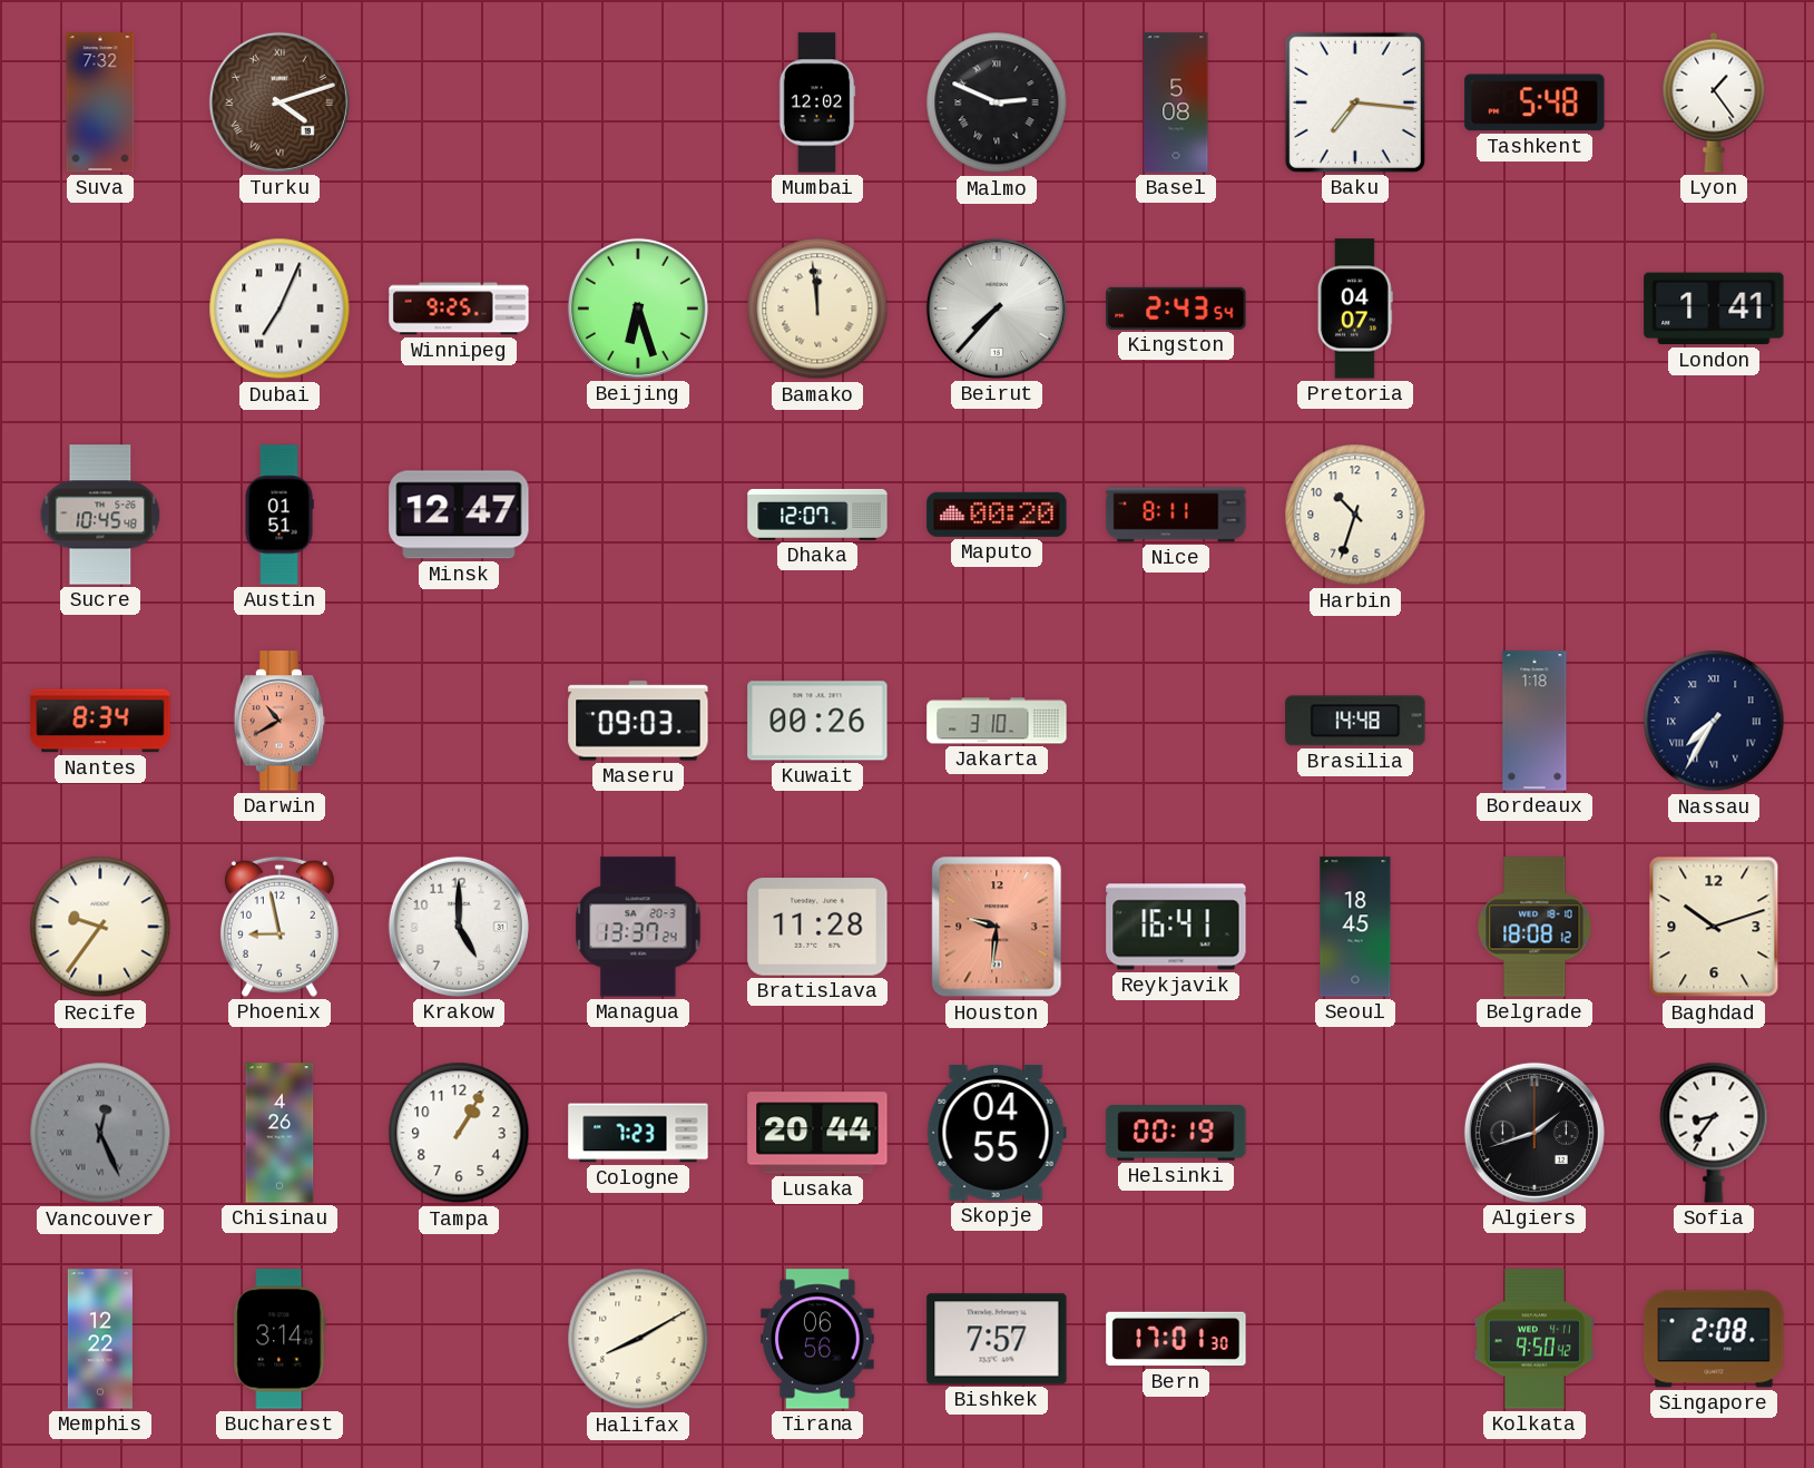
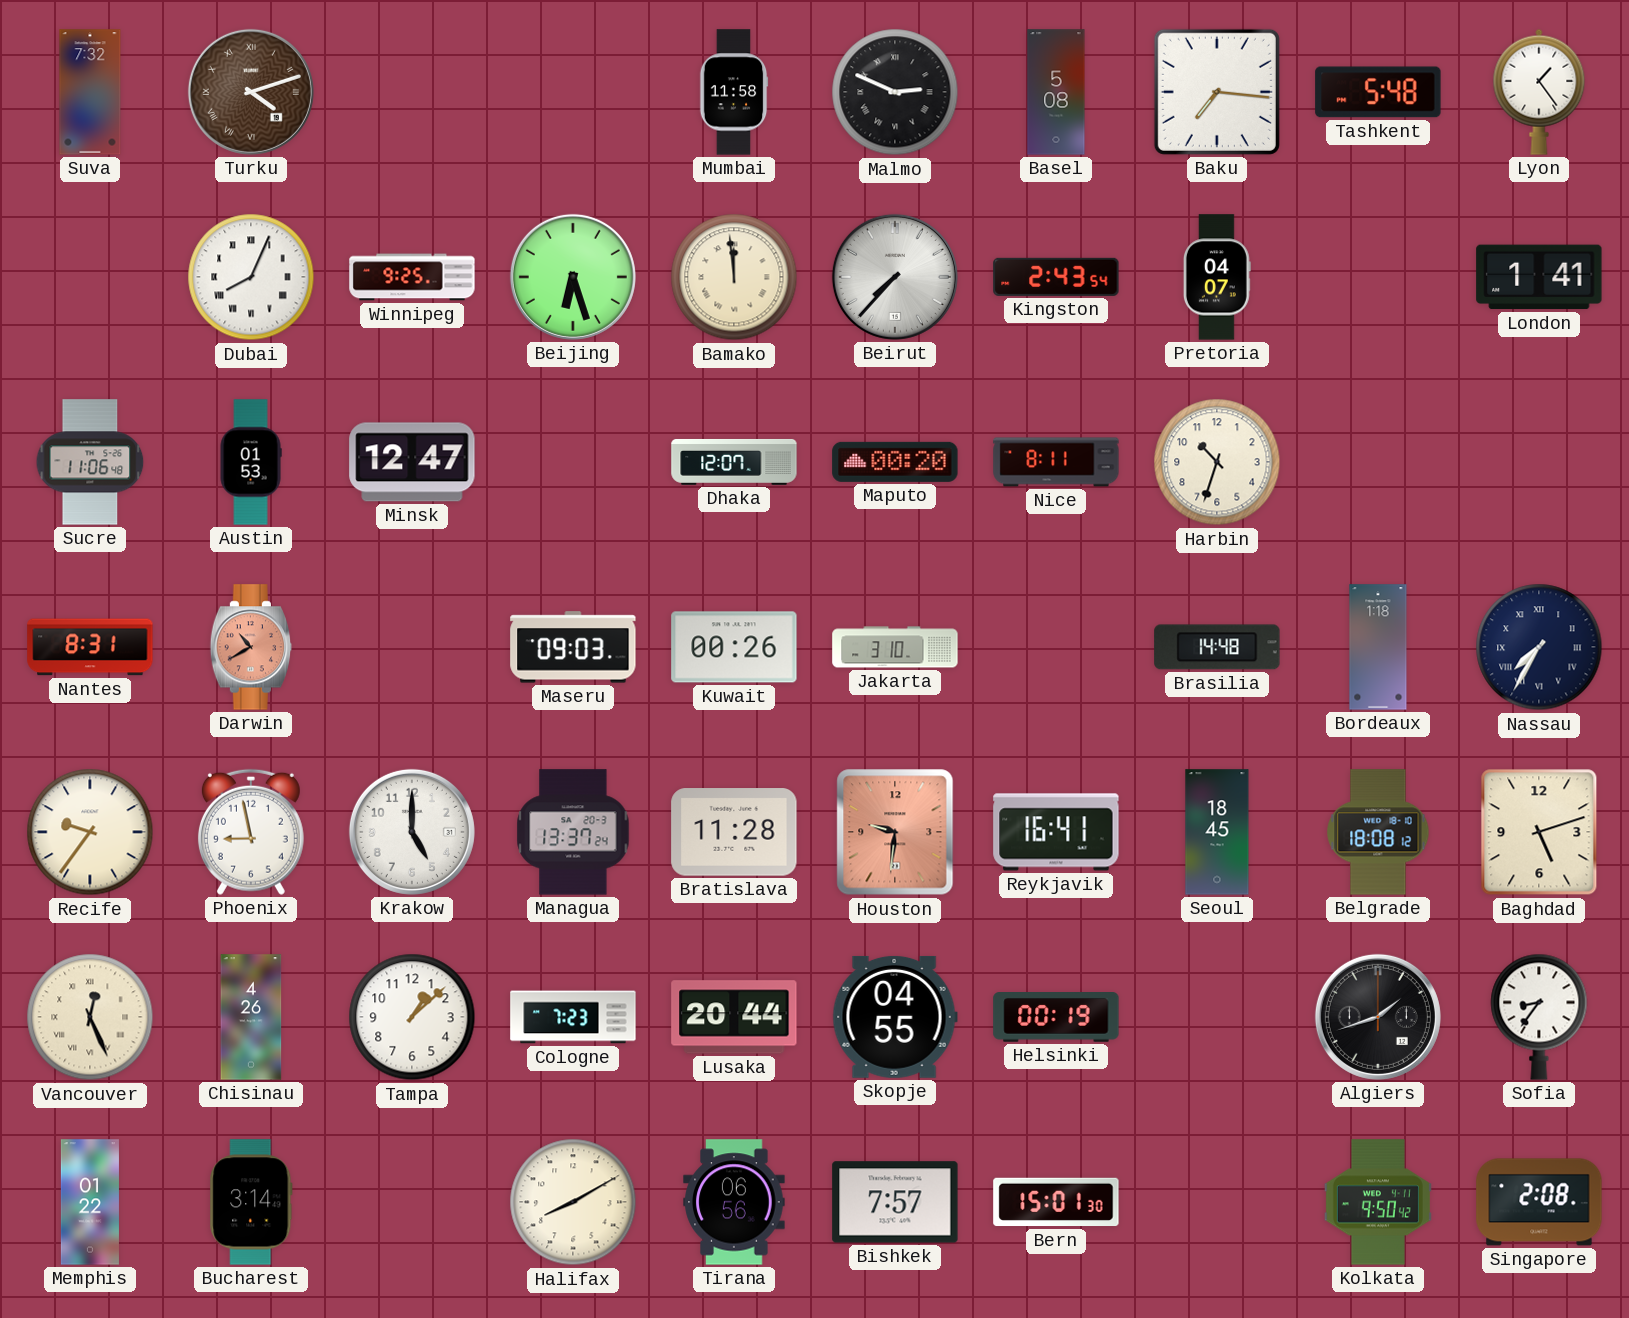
Mumbai: 12:02 -> 11:58
Dubai: 7:04 -> 8:04
Sucre: 10:45 -> 11:06
Austin: 01:51 -> 01:53
Nantes: 8:34 -> 8:31
Baghdad: 10:12 -> 5:12
Vancouver dial: grey -> cream
Tampa: 1:05 -> 1:08
Memphis: 12:22 -> 01:22
Bern: 17:01 -> 15:01
